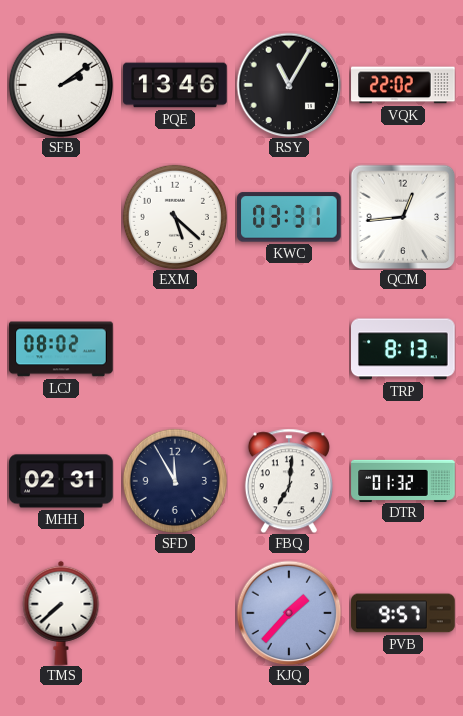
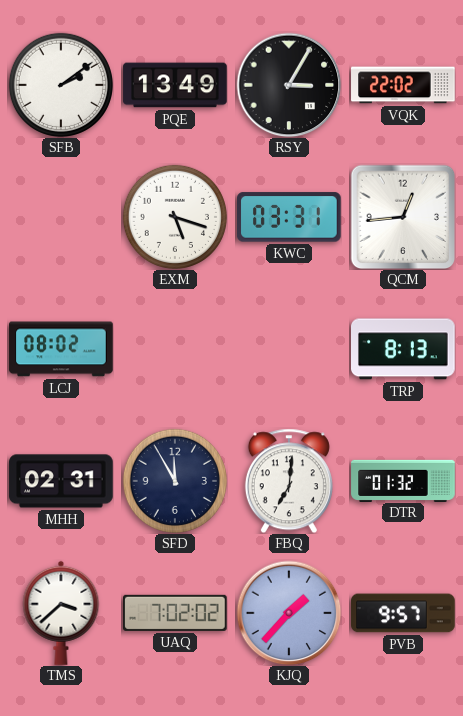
PQE: 13:46 -> 13:49
RSY: 11:05 -> 3:05
EXM: 5:22 -> 5:18
TMS: 7:38 -> 3:38
UAQ: none -> 7:02
